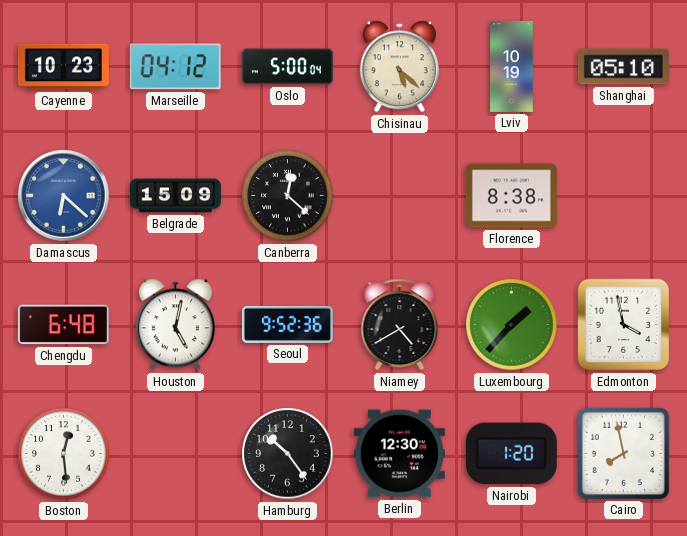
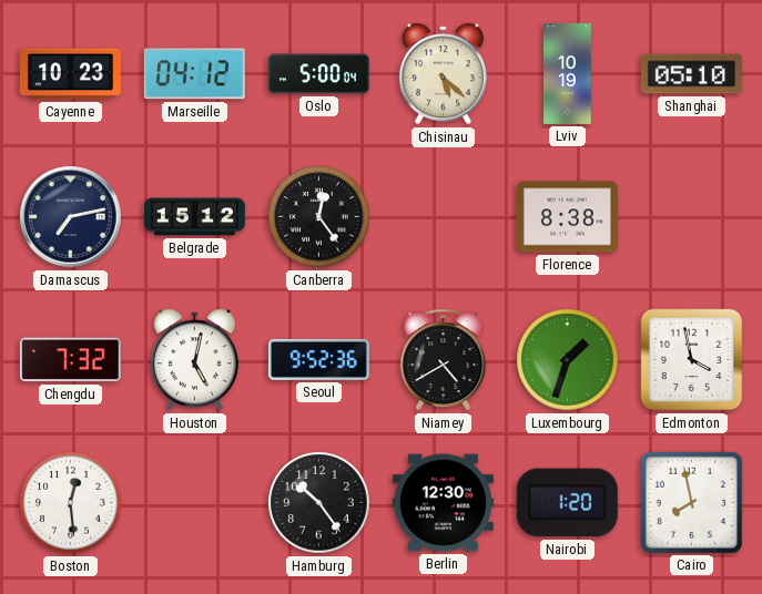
Damascus: 6:22 -> 7:13
Damascus dial: blue -> navy
Belgrade: 15:09 -> 15:12
Canberra: 12:22 -> 12:24
Chengdu: 6:48 -> 7:32
Luxembourg: 1:37 -> 1:33
